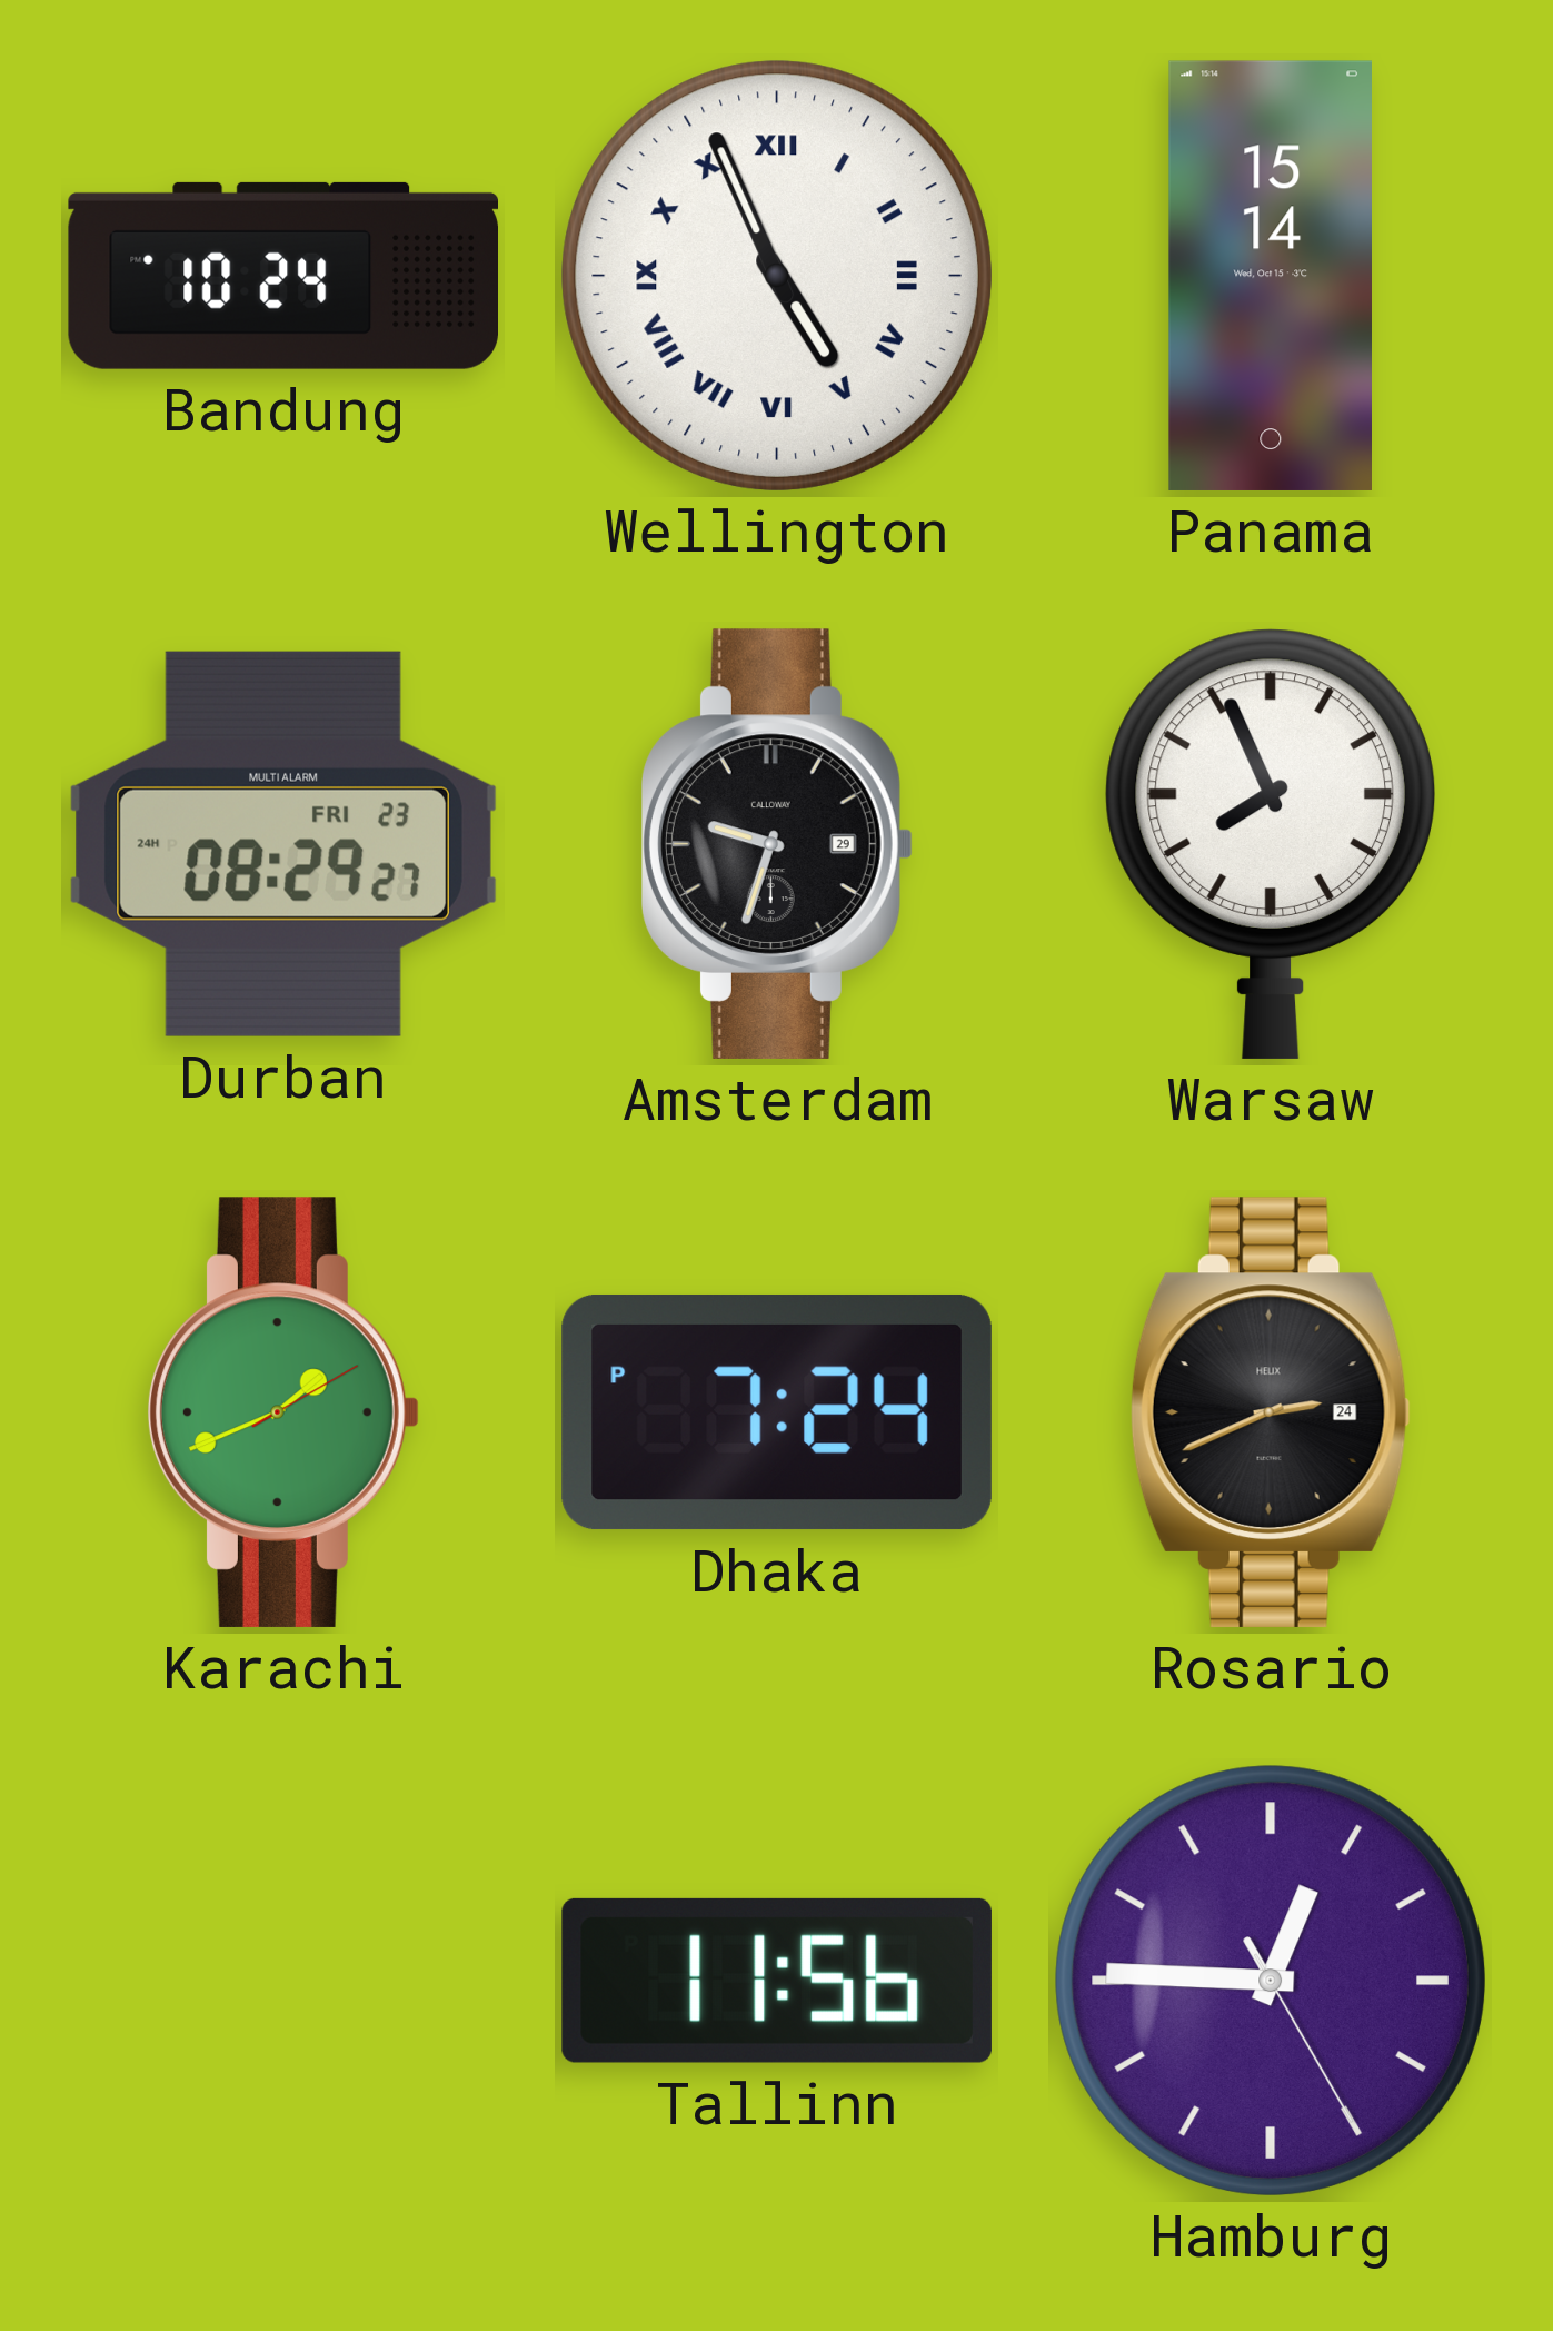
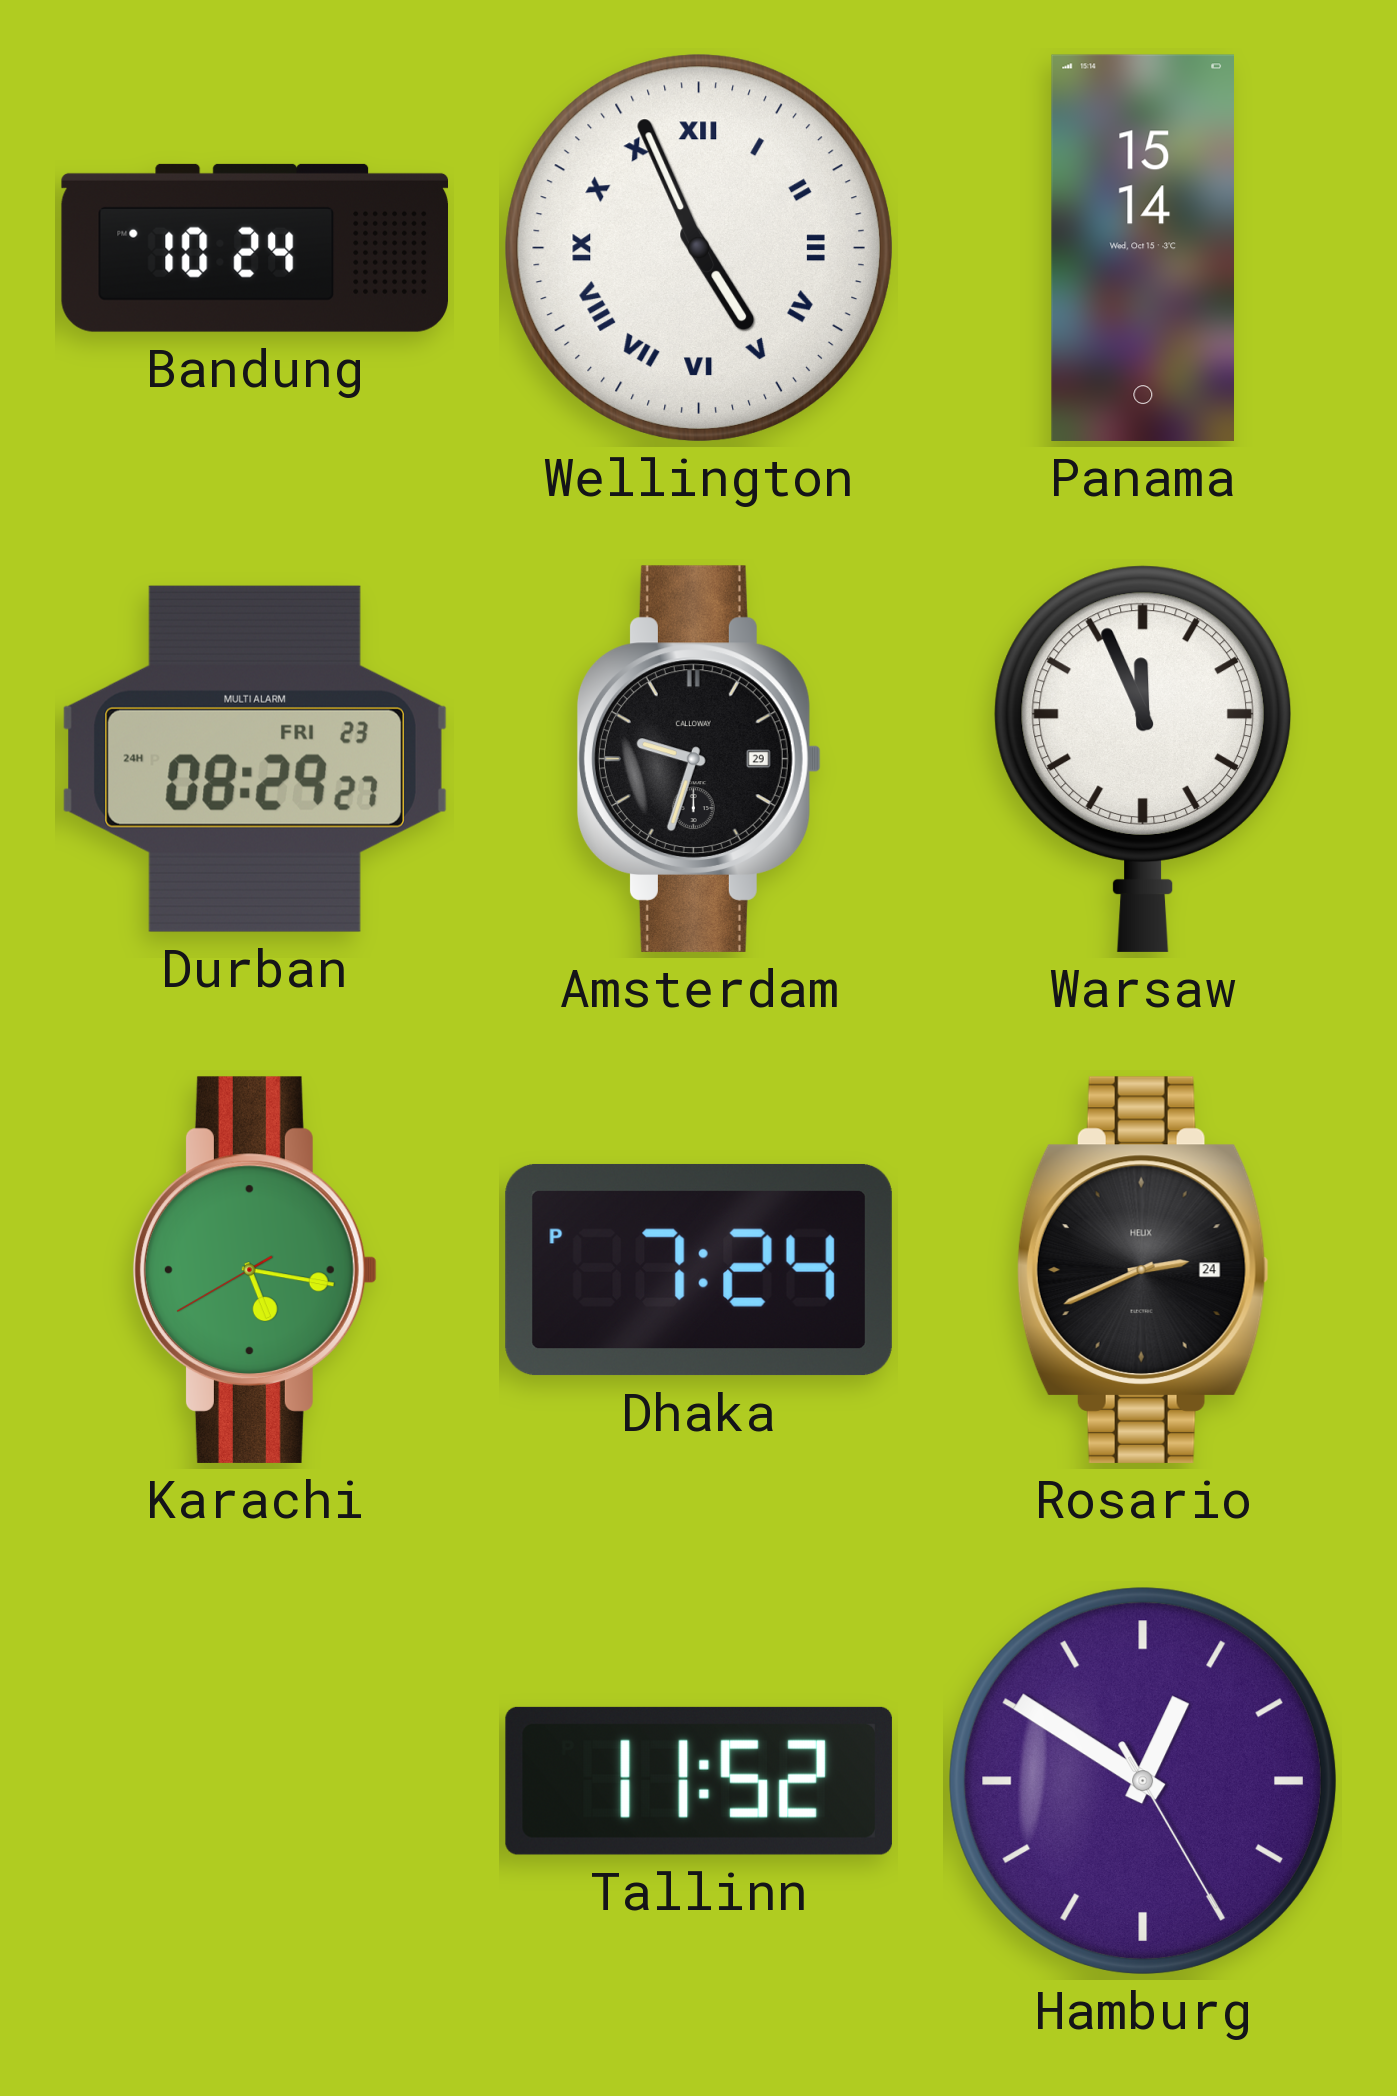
Warsaw: 7:56 -> 11:56
Karachi: 1:41 -> 5:16
Tallinn: 11:56 -> 11:52
Hamburg: 12:45 -> 12:50
